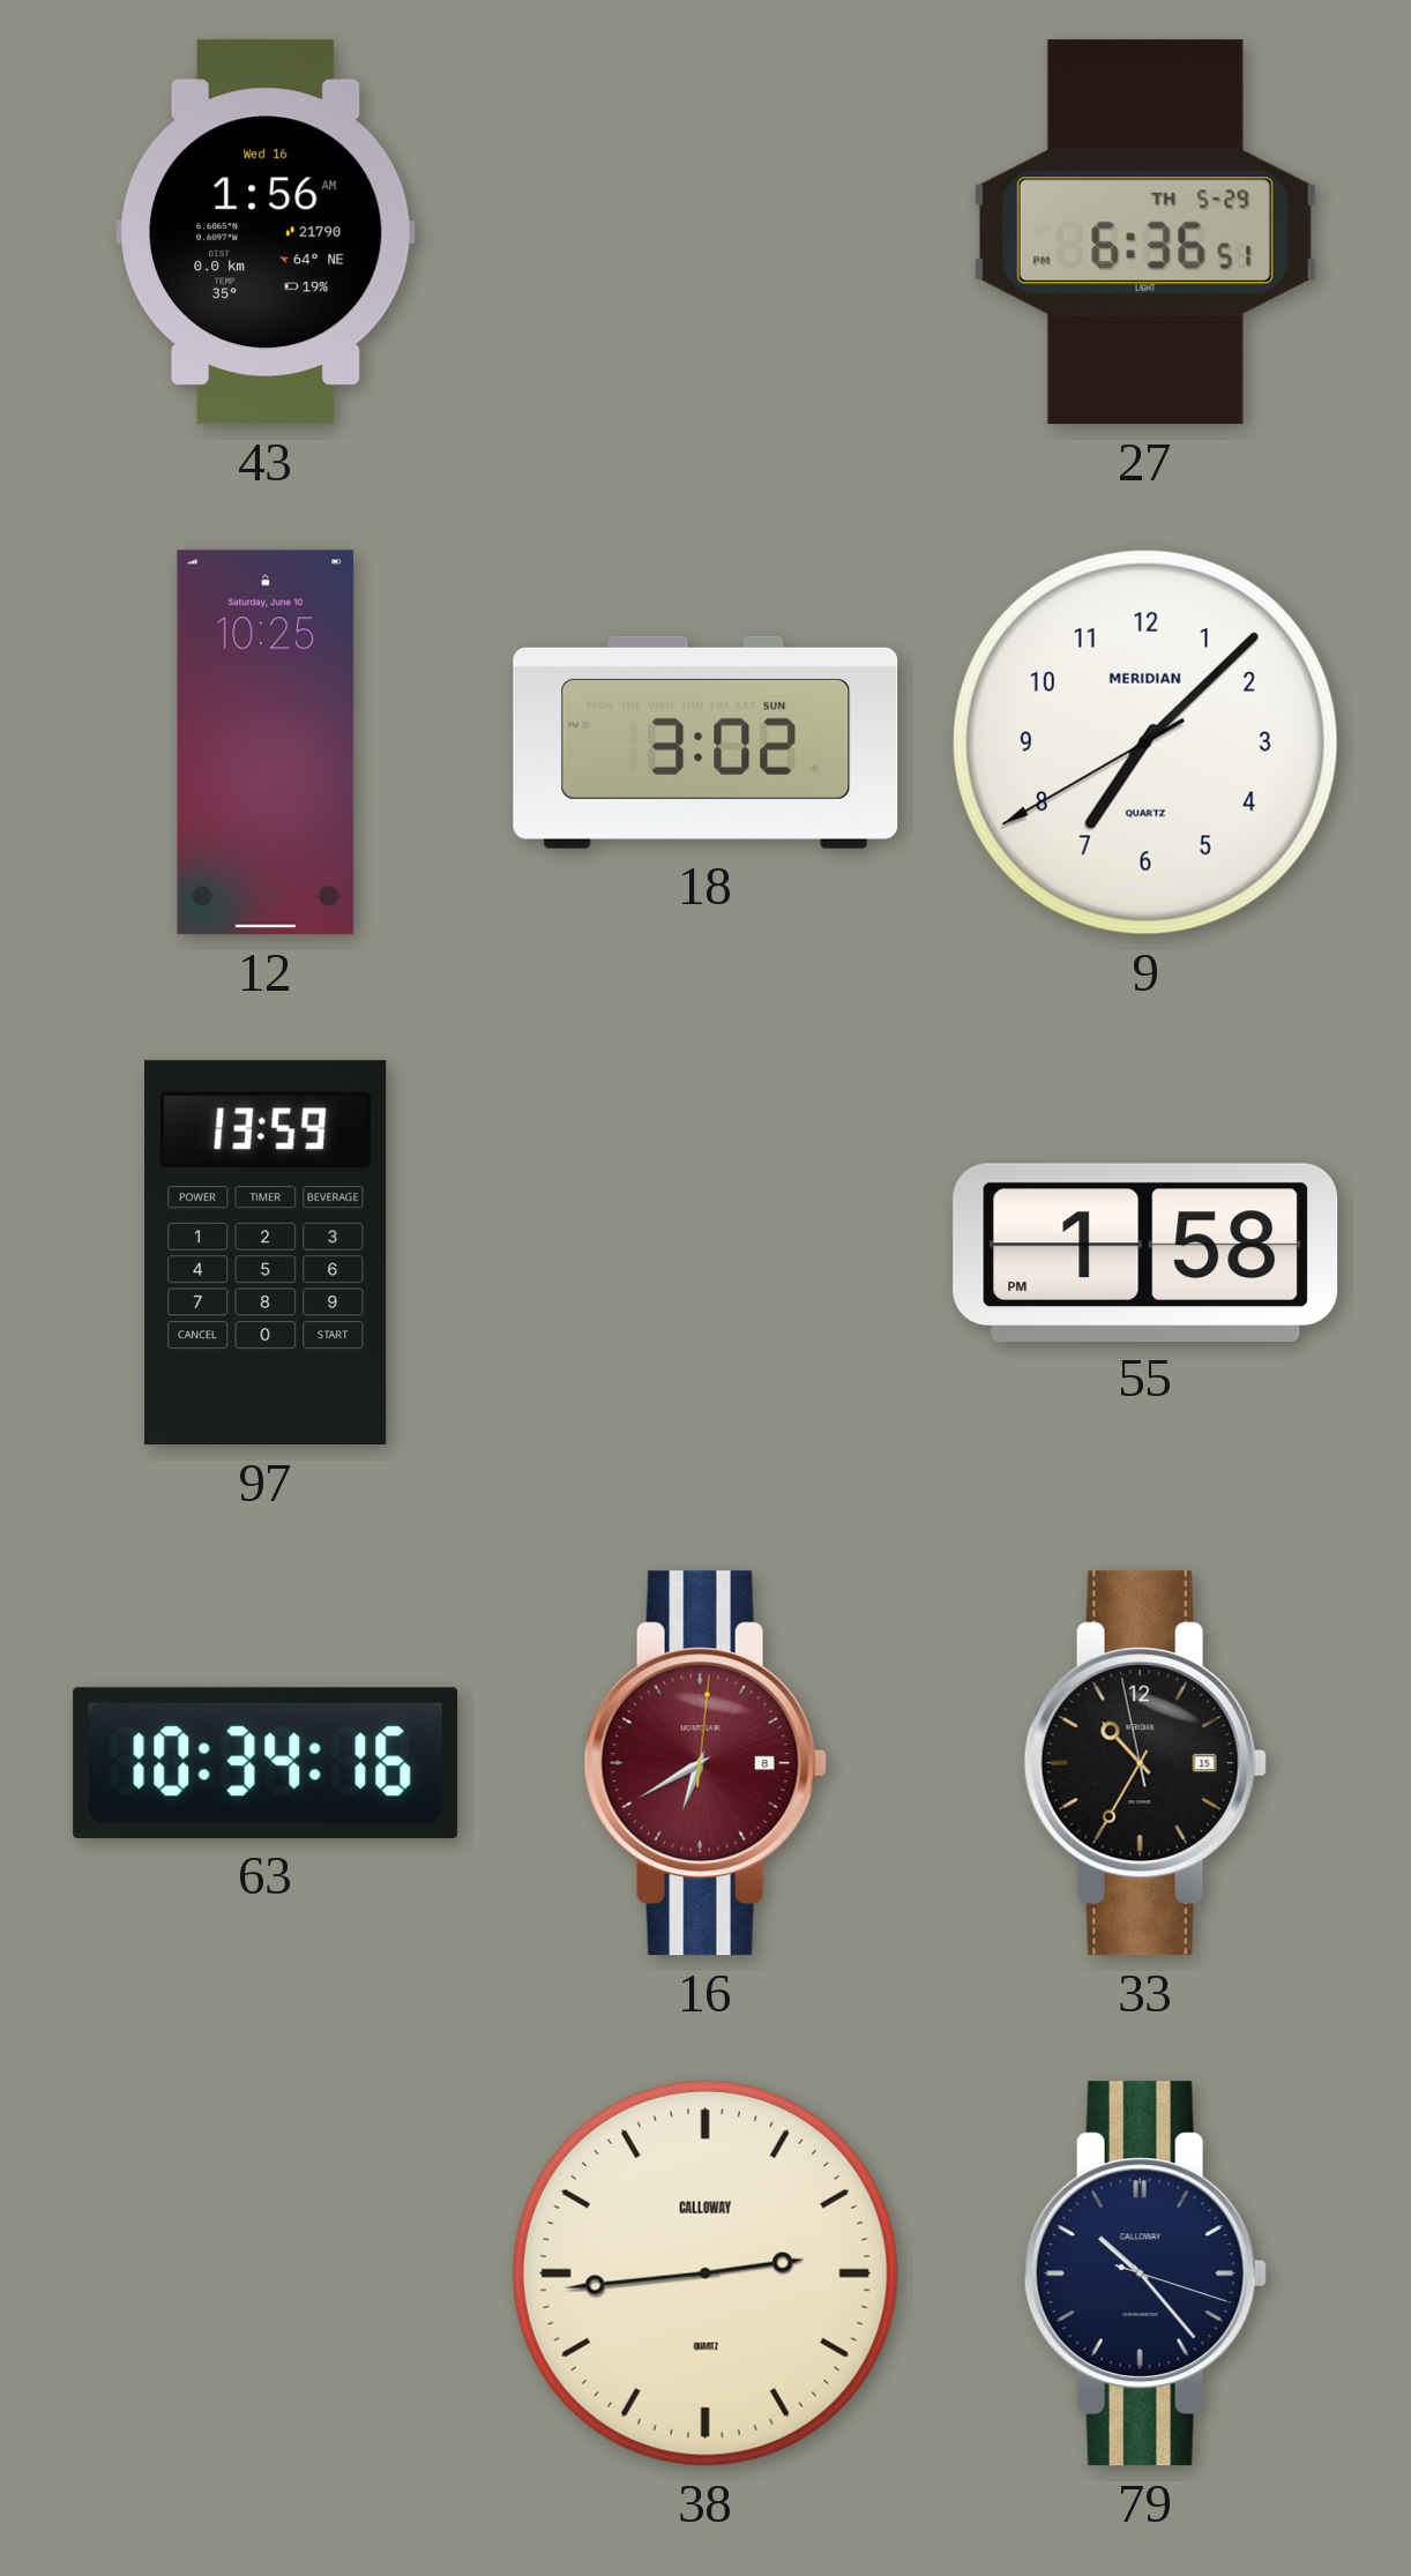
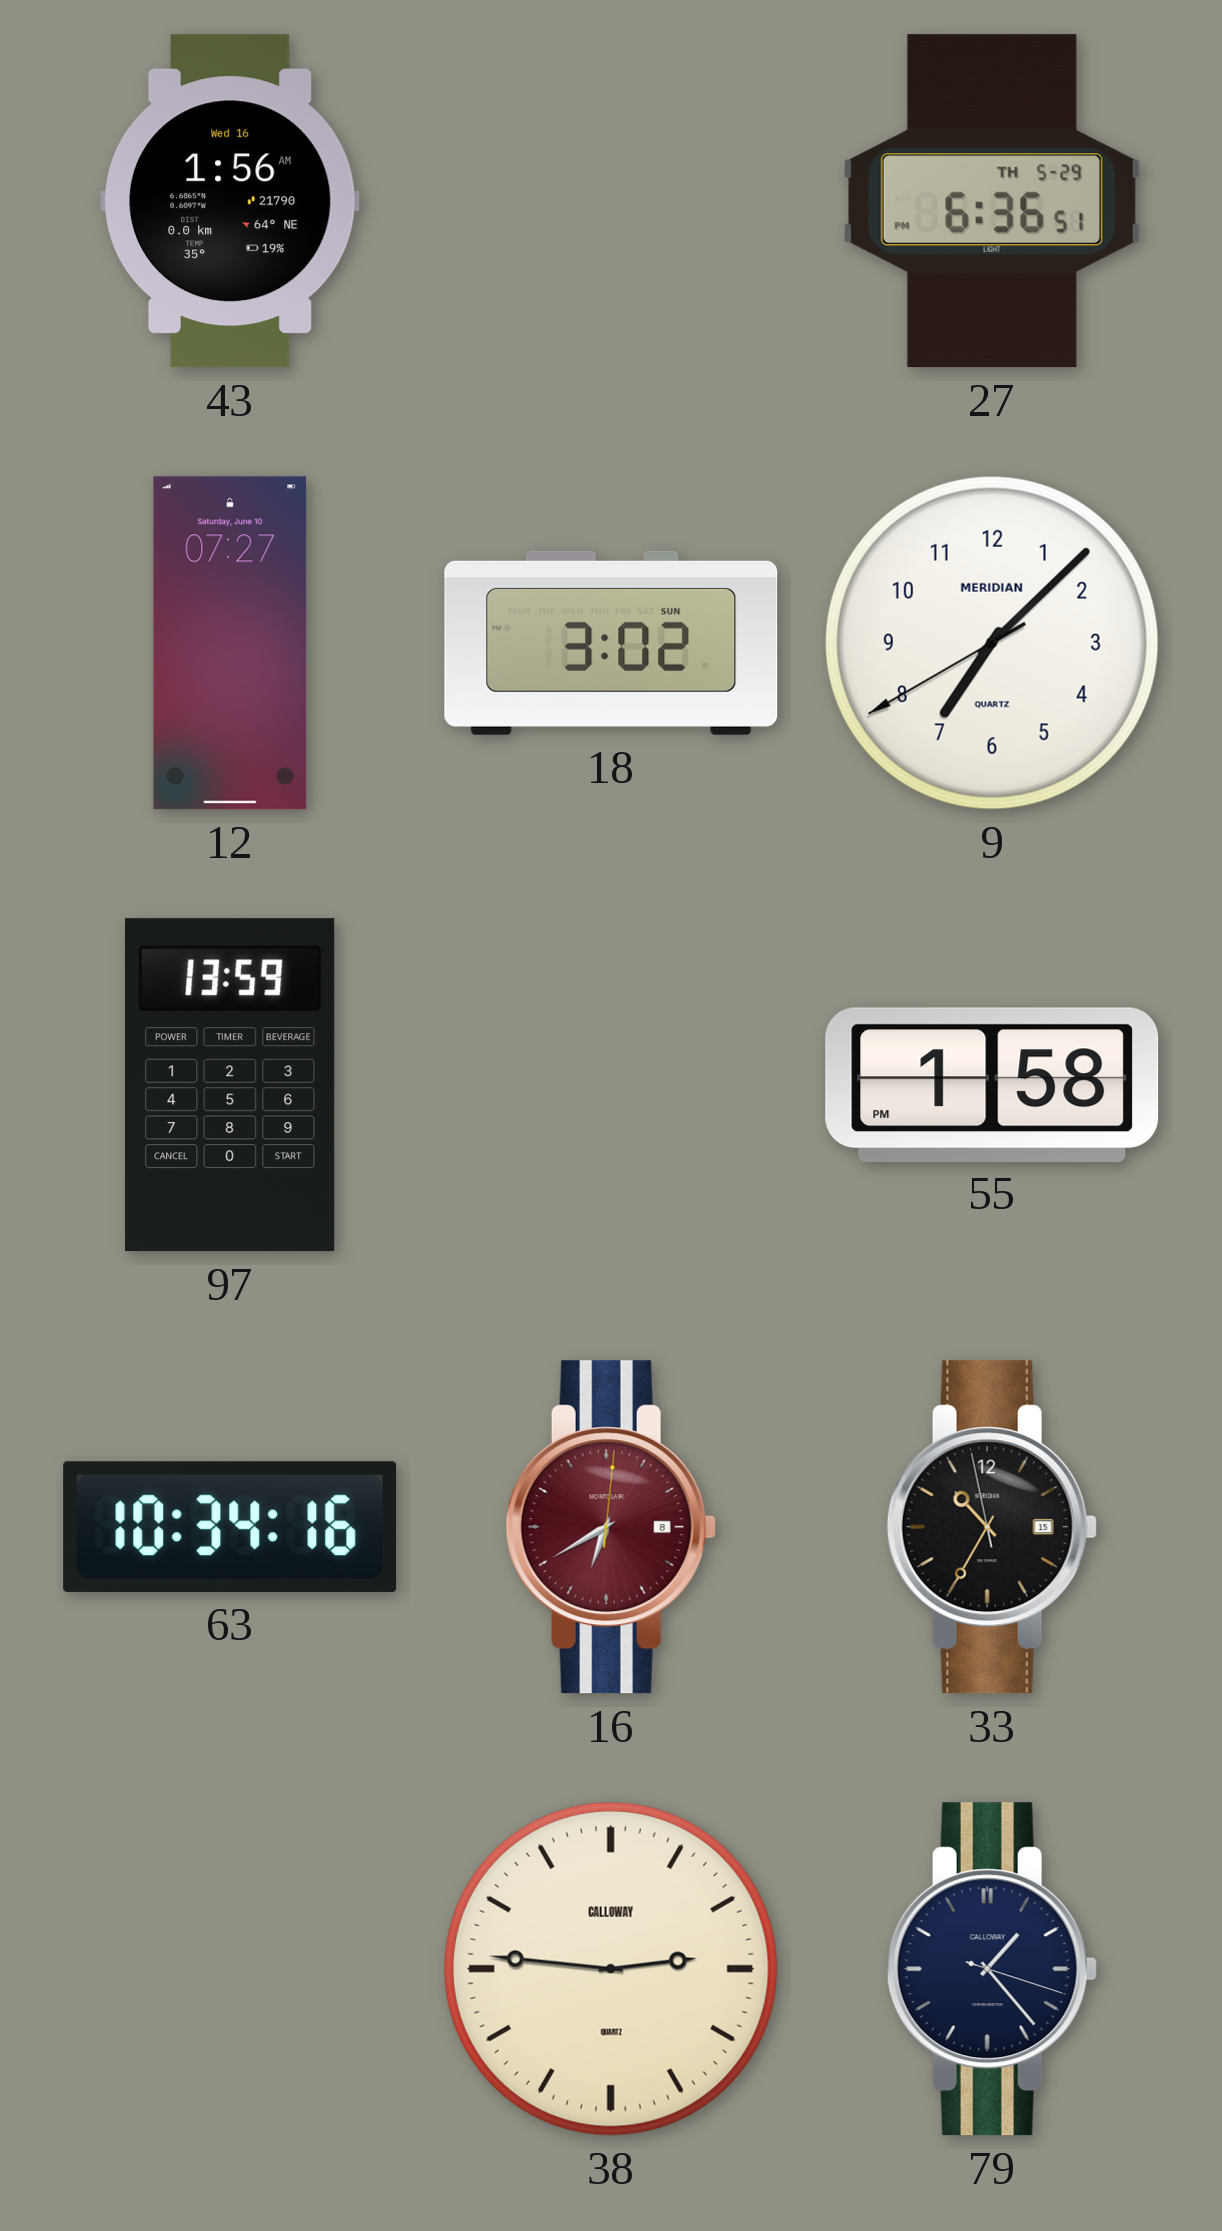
12: 10:25 -> 07:27
38: 2:44 -> 2:46
79: 10:23 -> 1:23
